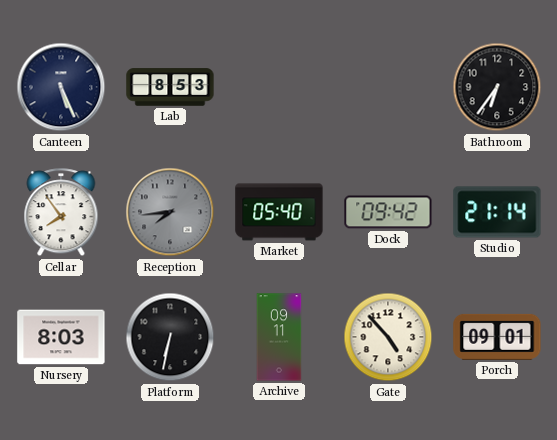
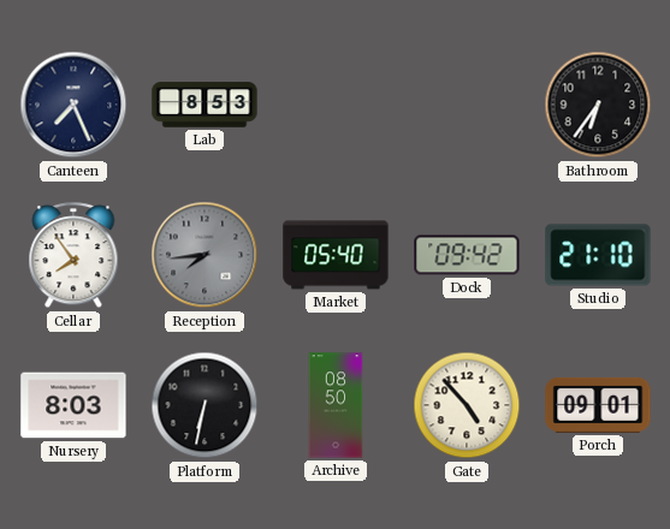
Canteen: 5:26 -> 7:26
Studio: 21:14 -> 21:10
Archive: 09:11 -> 08:50
